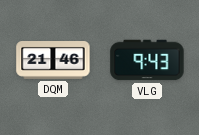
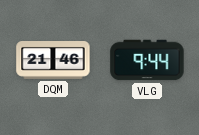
VLG: 9:43 -> 9:44
